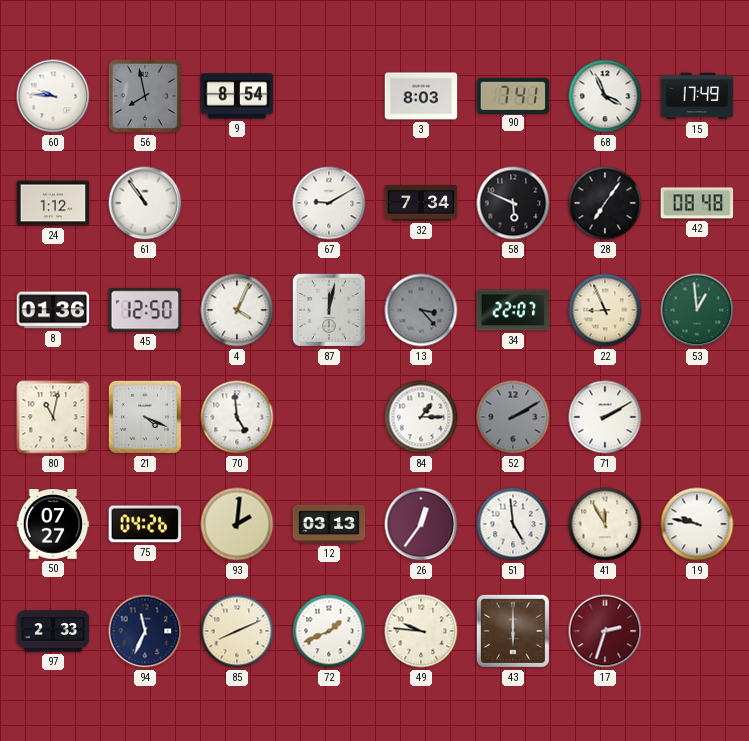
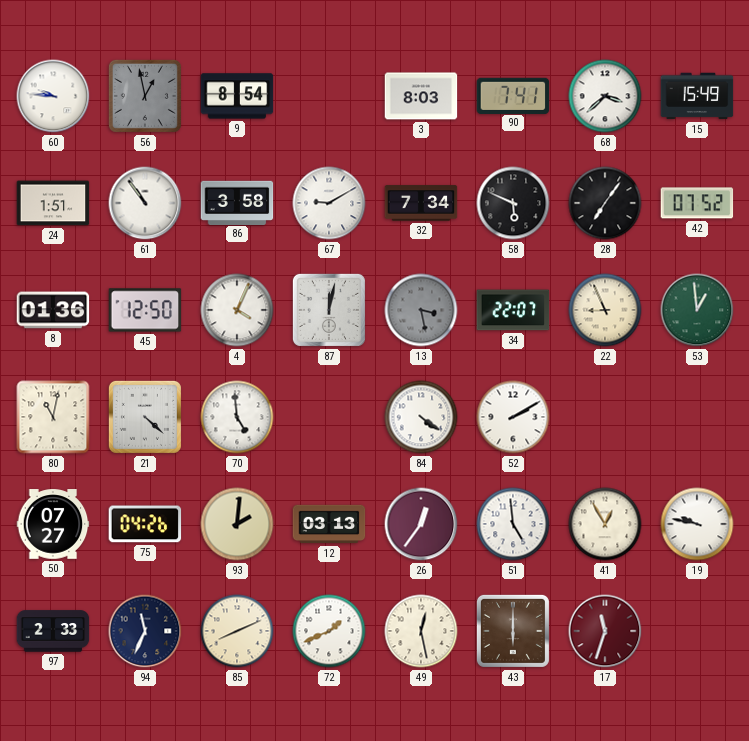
56: 7:58 -> 12:58
68: 3:56 -> 3:38
15: 17:49 -> 15:49
24: 1:12 -> 1:51
86: none -> 3:58
42: 08:48 -> 07:52
13: 3:23 -> 3:28
21: 4:19 -> 4:22
84: 1:15 -> 4:21
52 dial: grey -> white
71: 2:10 -> none
41: 11:55 -> 12:55
49: 9:46 -> 12:28
17: 2:33 -> 11:33
